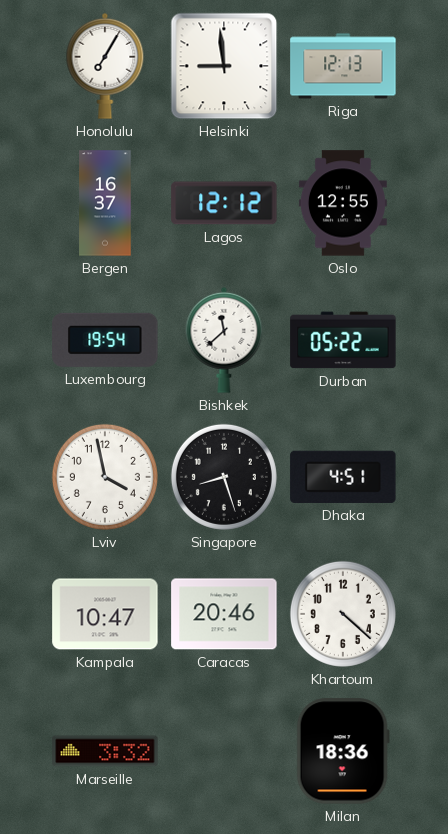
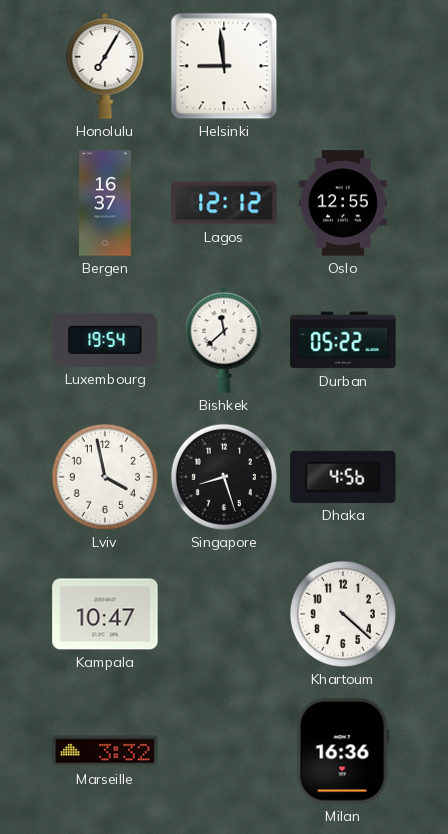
Riga: 12:13 -> none
Dhaka: 4:51 -> 4:56
Caracas: 20:46 -> none
Milan: 18:36 -> 16:36
